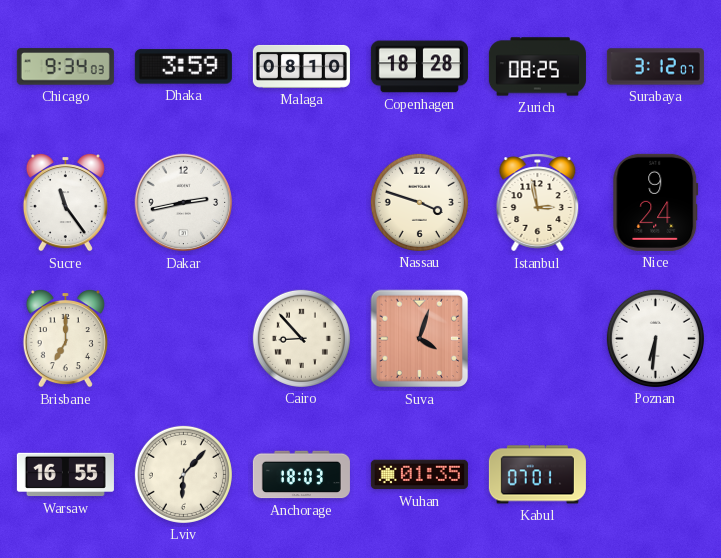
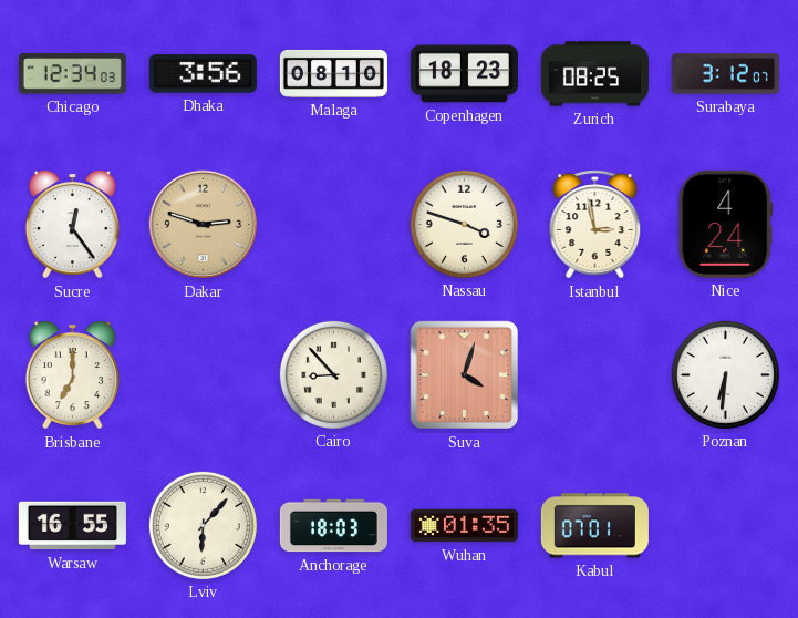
Chicago: 9:34 -> 12:34
Dhaka: 3:59 -> 3:56
Copenhagen: 18:28 -> 18:23
Sucre: 11:24 -> 12:24
Dakar: 2:43 -> 2:48
Dakar dial: white -> champagne
Nice: 9:24 -> 4:24
